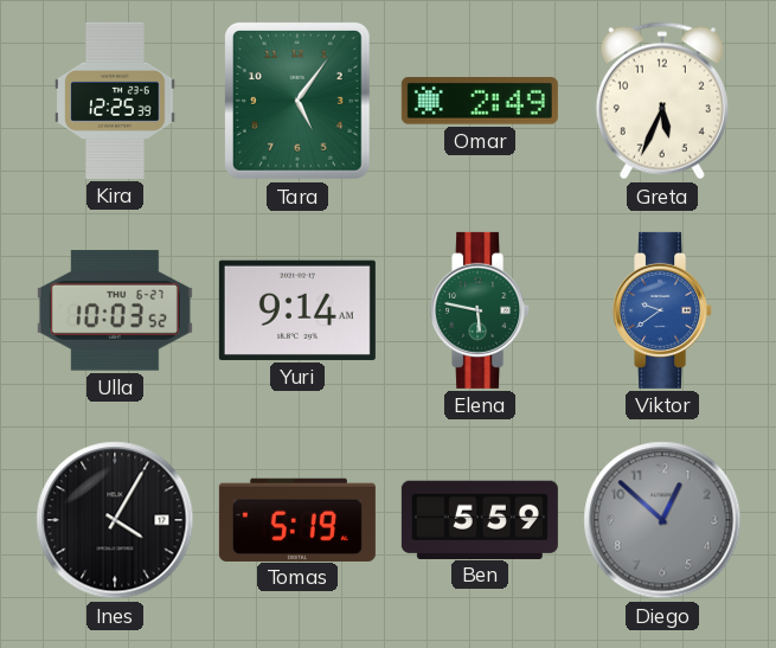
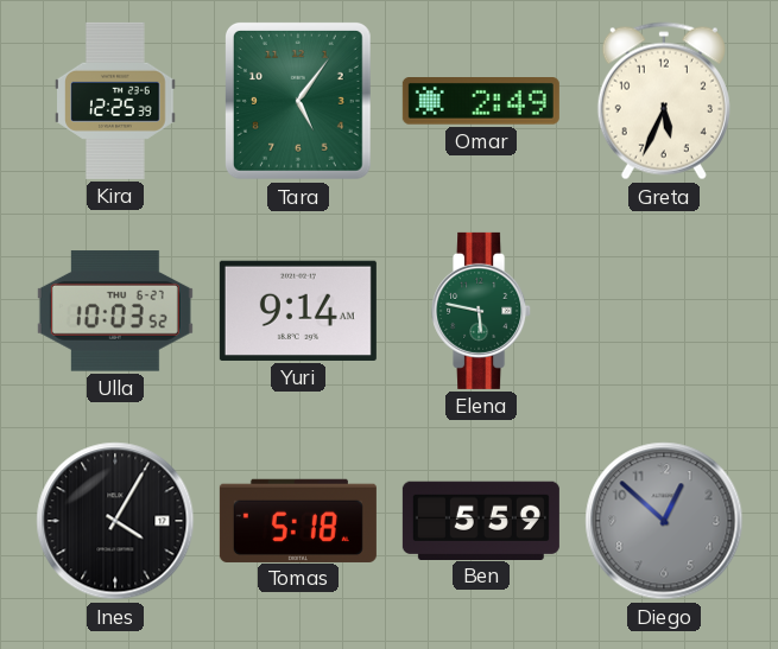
Viktor: 9:39 -> none
Tomas: 5:19 -> 5:18
